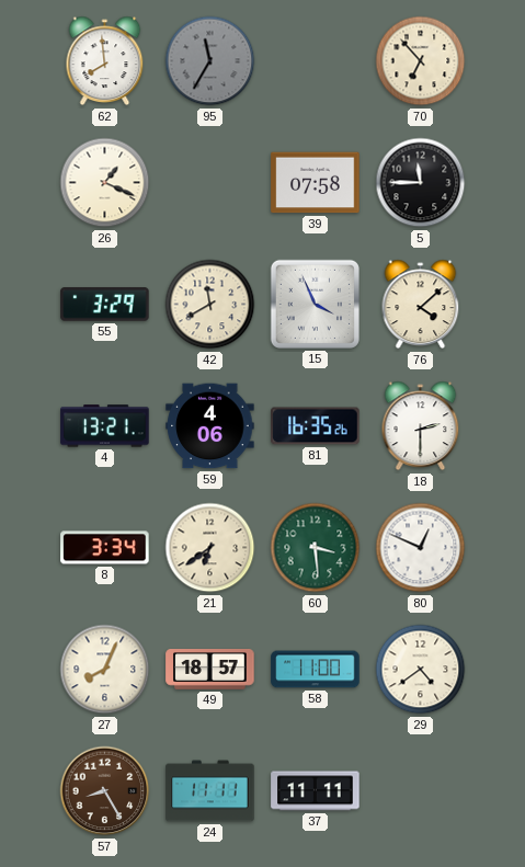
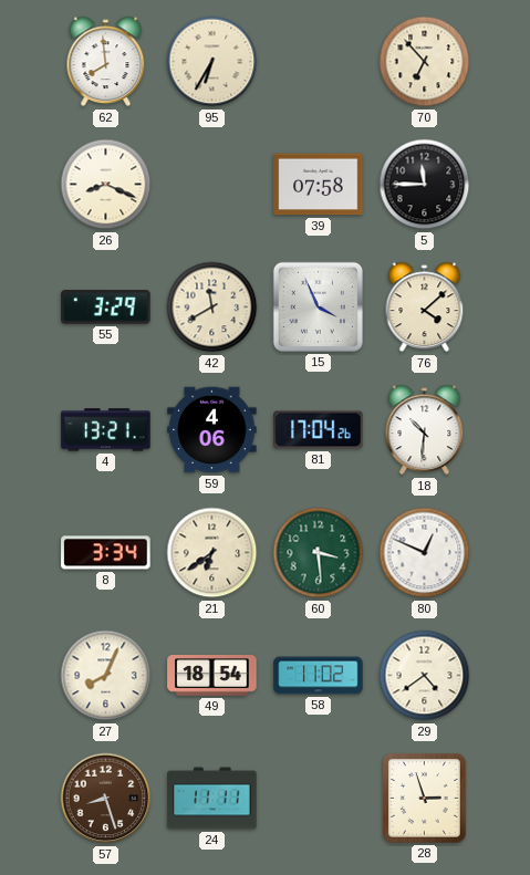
95: 11:35 -> 6:35
95 dial: grey -> cream
26: 1:19 -> 8:19
81: 16:35 -> 17:04
18: 2:30 -> 10:31
49: 18:57 -> 18:54
58: 11:00 -> 11:02
57: 8:25 -> 8:27
37: 11:11 -> none
28: none -> 2:57
